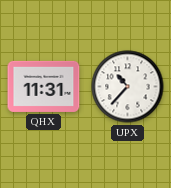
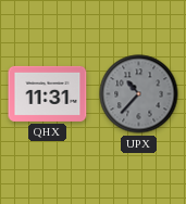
UPX dial: white -> grey
